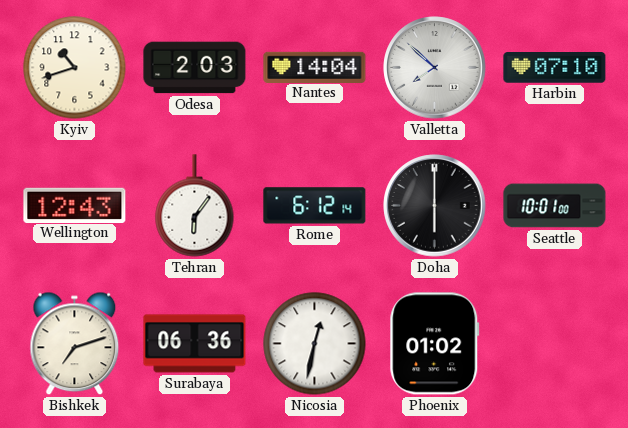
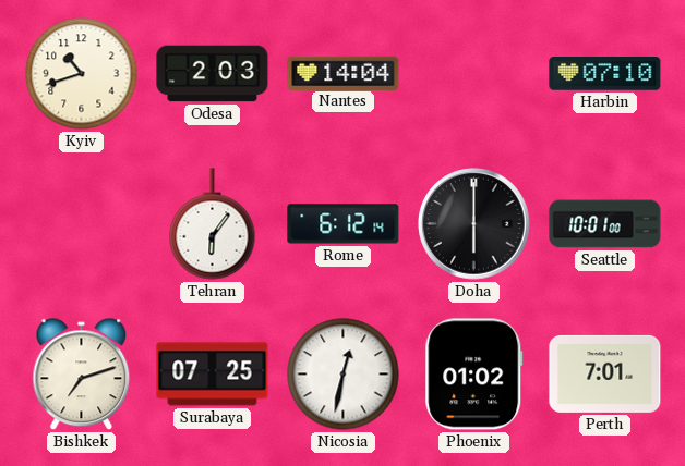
Valletta: 7:52 -> none
Wellington: 12:43 -> none
Surabaya: 06:36 -> 07:25
Perth: none -> 7:01
